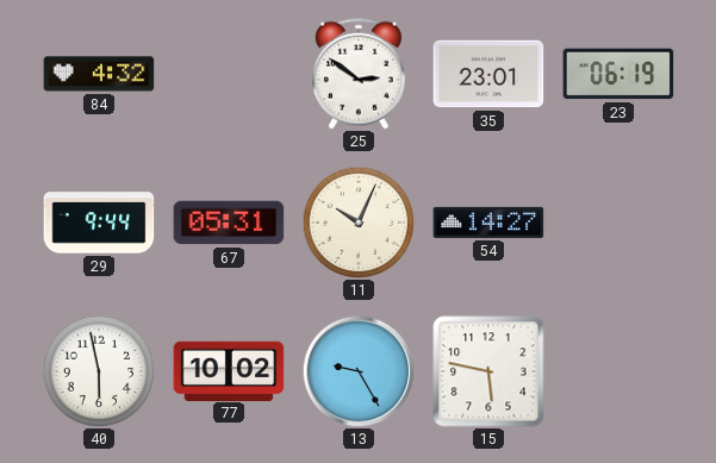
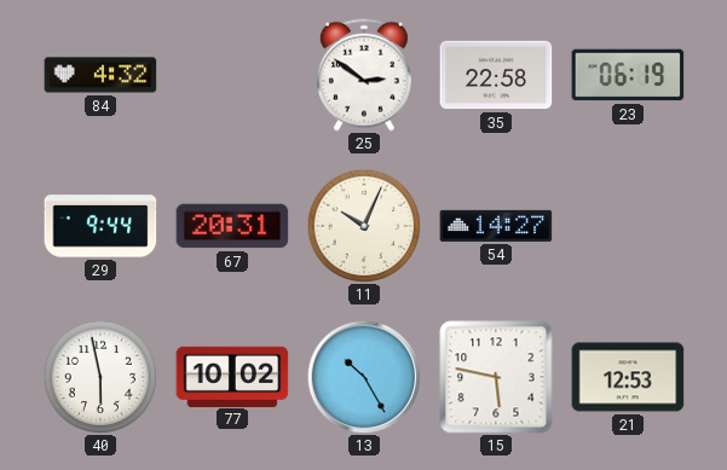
35: 23:01 -> 22:58
67: 05:31 -> 20:31
13: 9:25 -> 10:25
21: none -> 12:53
